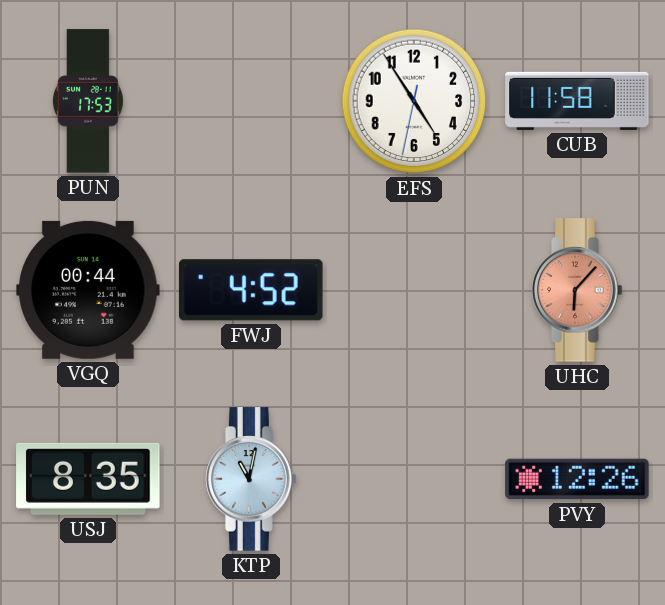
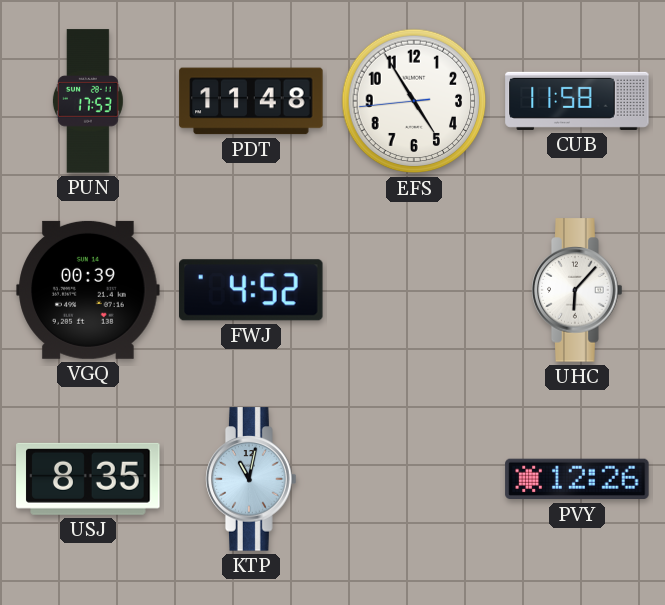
PDT: none -> 11:48
EFS: 4:54:32 -> 4:54:44
VGQ: 00:44 -> 00:39
UHC dial: salmon -> white
